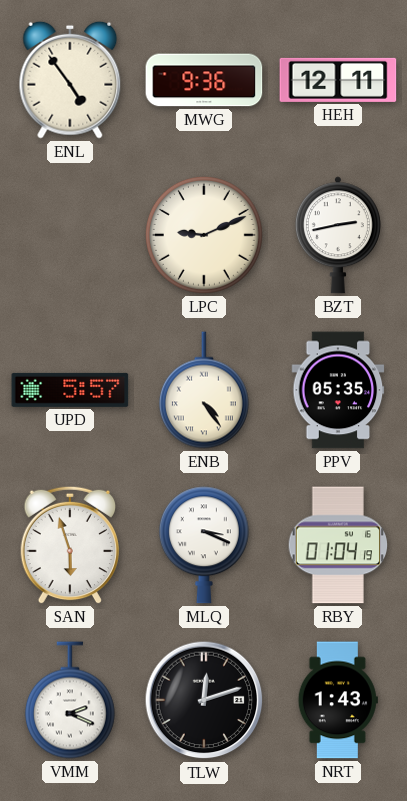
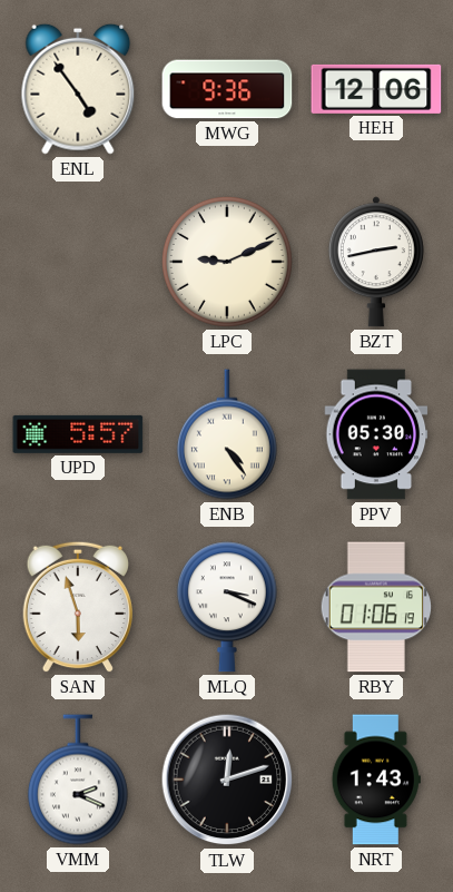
HEH: 12:11 -> 12:06
PPV: 05:35 -> 05:30
RBY: 01:04 -> 01:06
